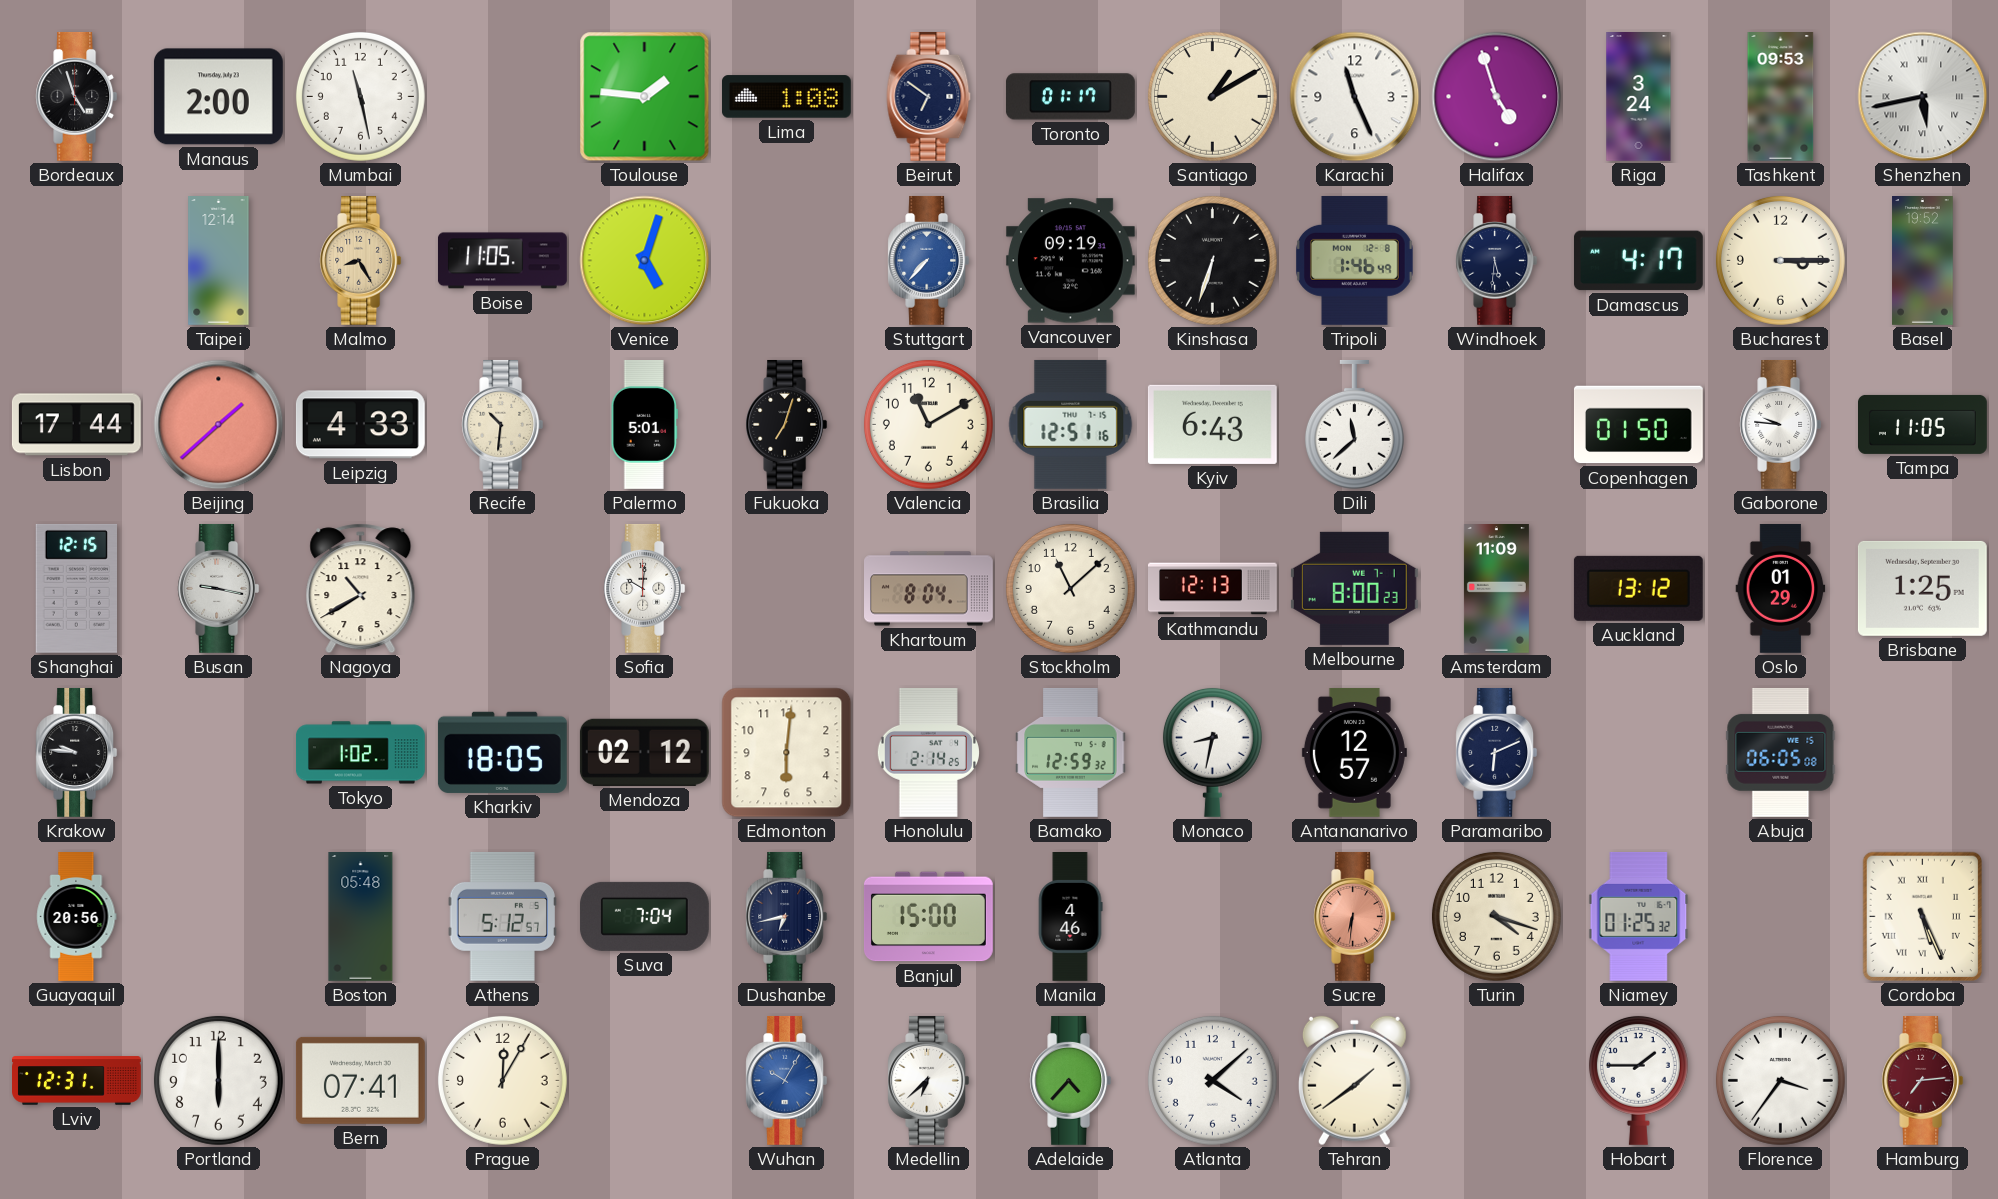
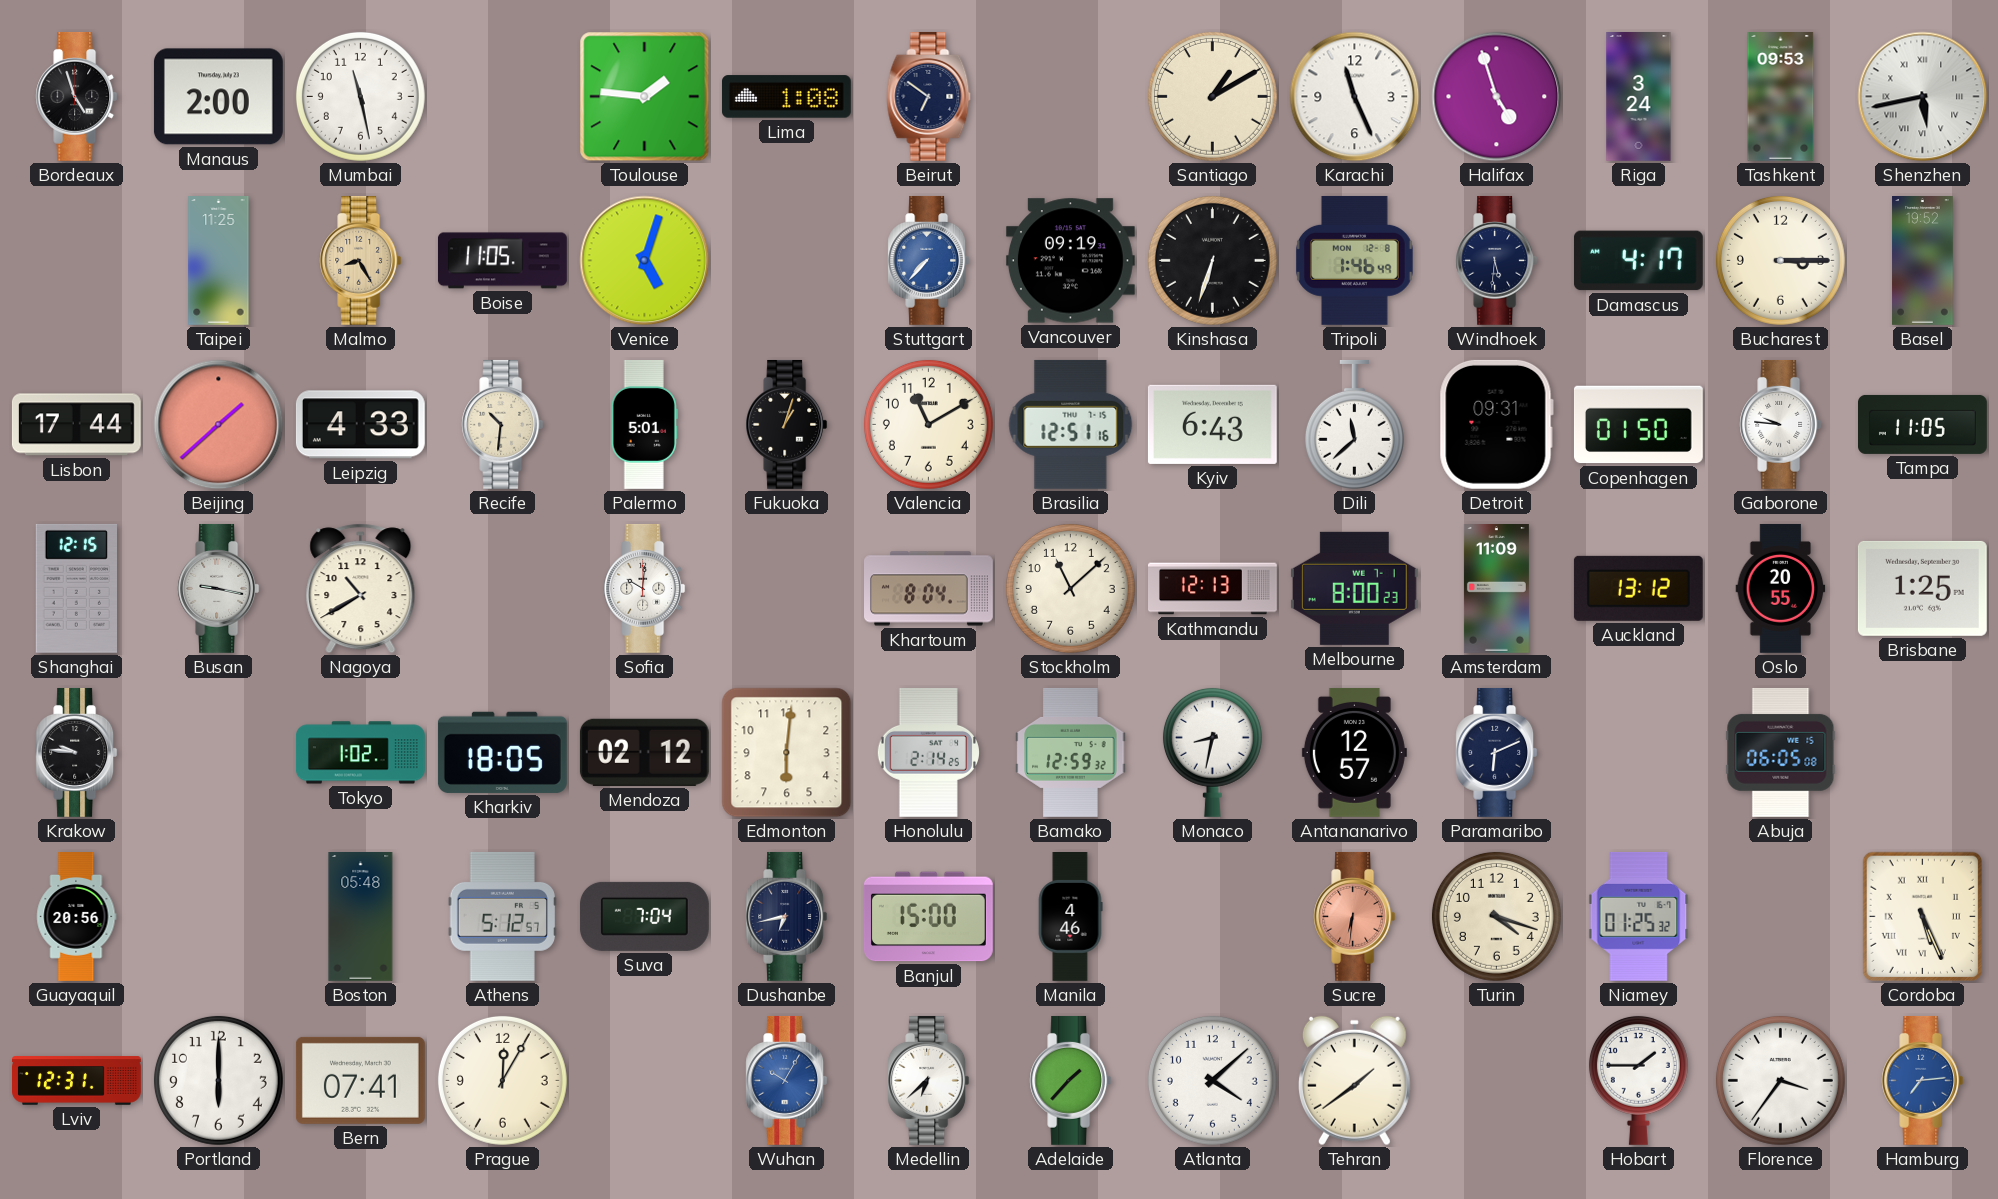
Toronto: 01:17 -> none
Taipei: 12:14 -> 11:25
Fukuoka: 7:03 -> 1:03
Detroit: none -> 09:31
Oslo: 01:29 -> 20:55
Adelaide: 4:37 -> 1:37
Hamburg dial: burgundy -> blue
